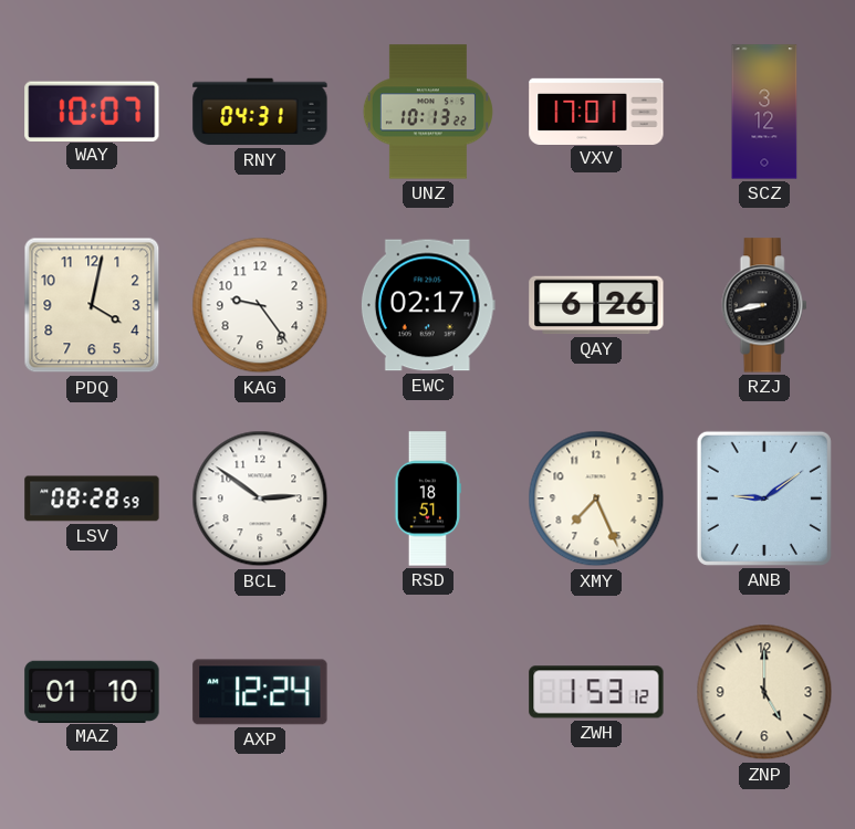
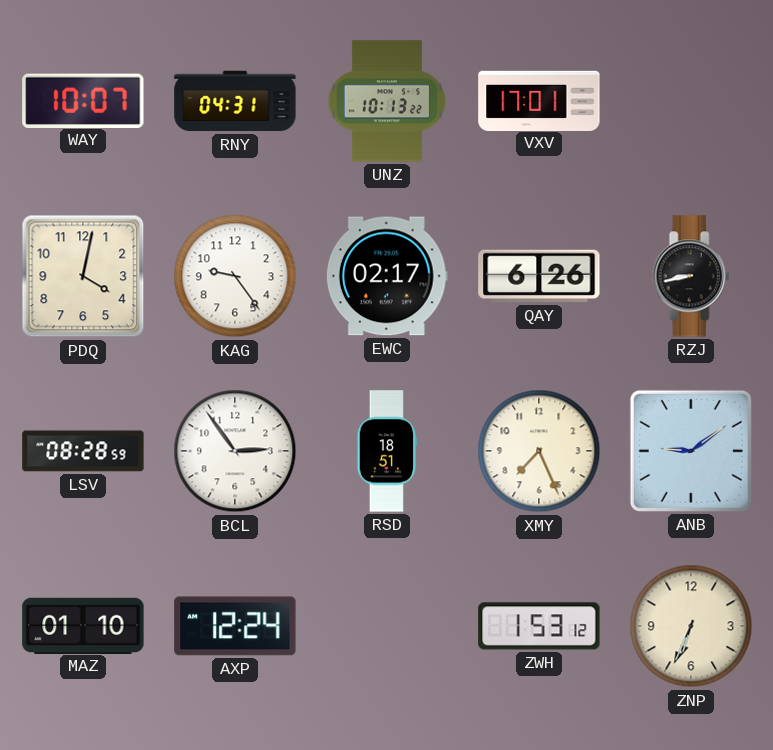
SCZ: 3:12 -> none
BCL: 2:51 -> 2:54
ZNP: 5:00 -> 6:34
